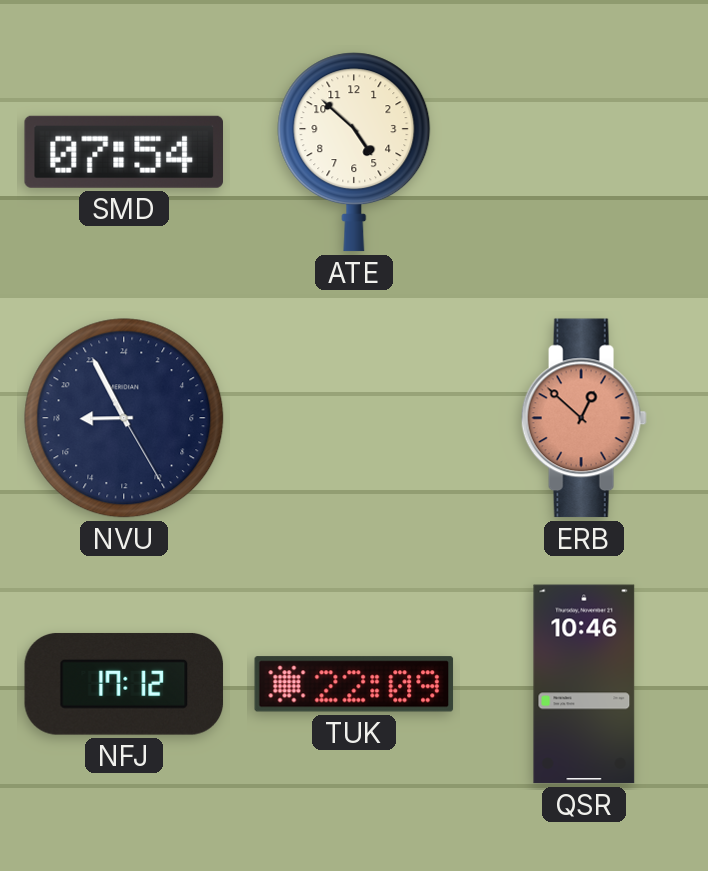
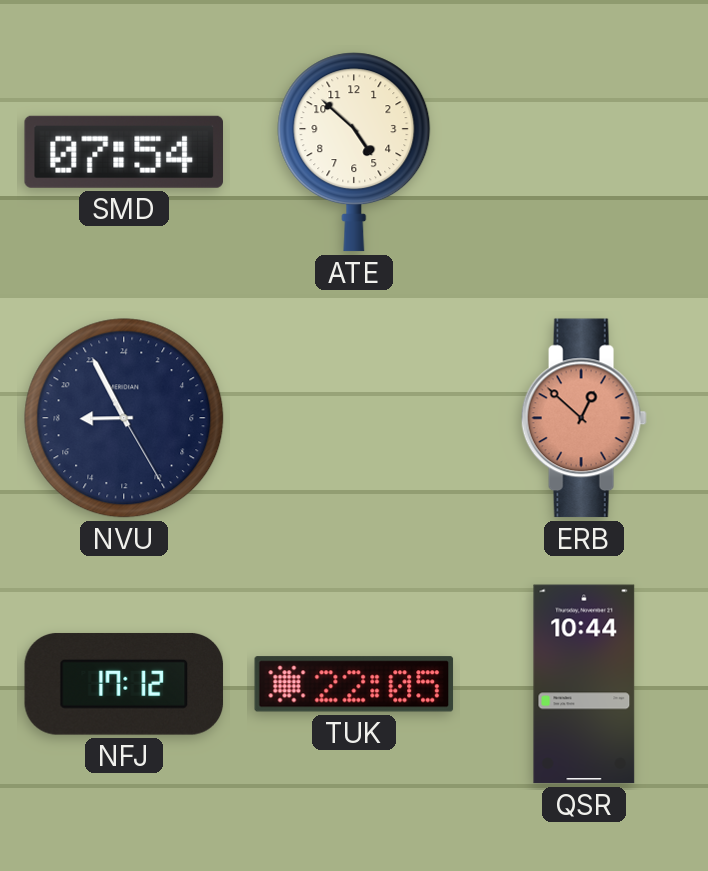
TUK: 22:09 -> 22:05
QSR: 10:46 -> 10:44
